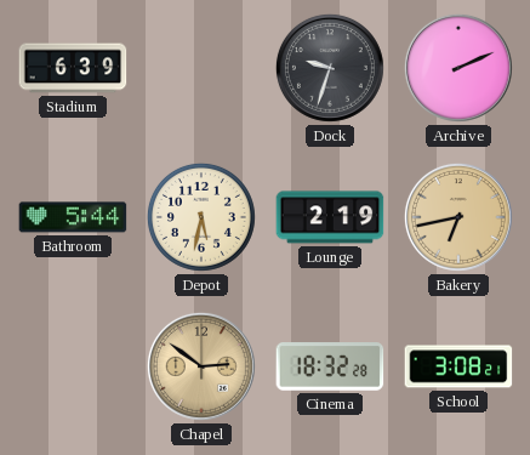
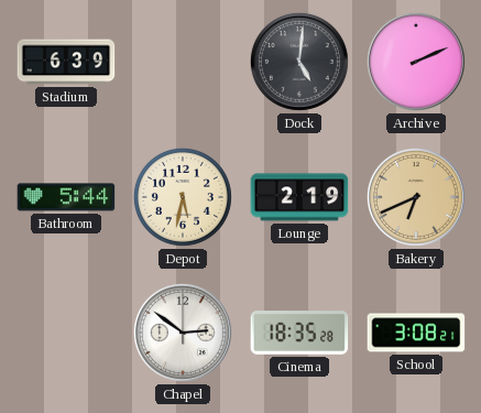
Dock: 9:33 -> 5:01
Bakery: 6:43 -> 6:41
Chapel dial: champagne -> white
Cinema: 18:32 -> 18:35
